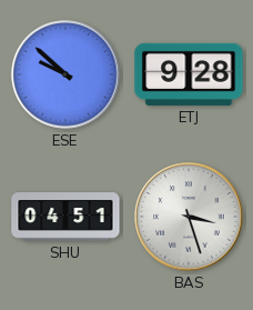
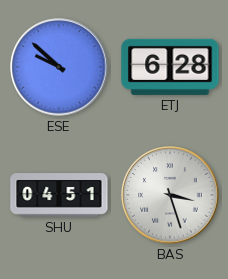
ETJ: 9:28 -> 6:28
